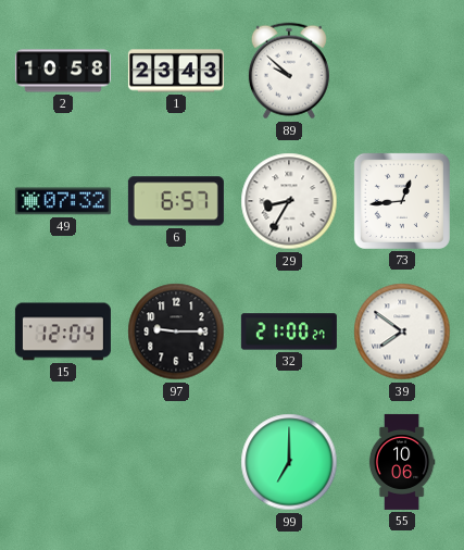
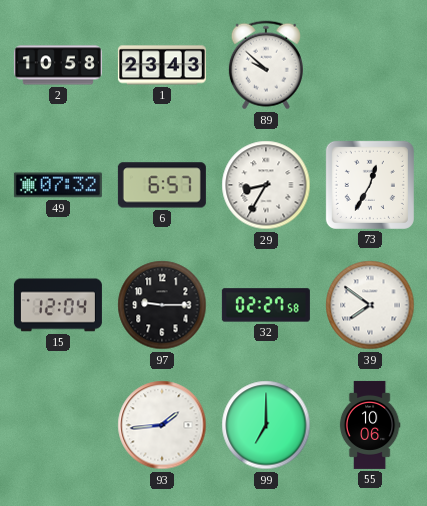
73: 12:44 -> 12:35
32: 21:00 -> 02:27
93: none -> 1:44
